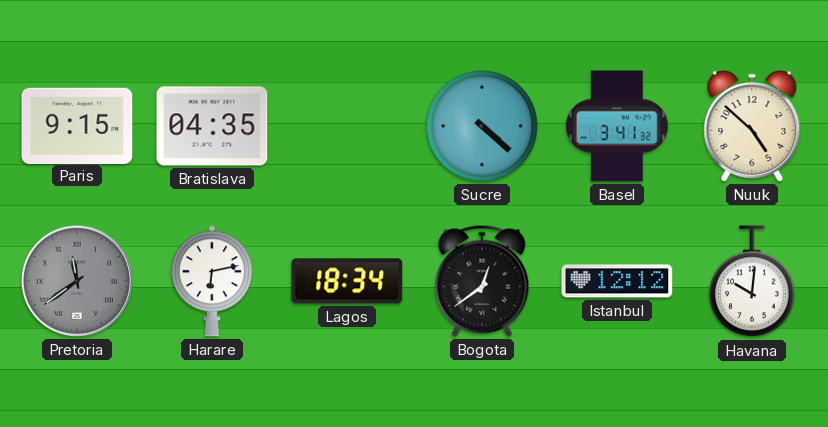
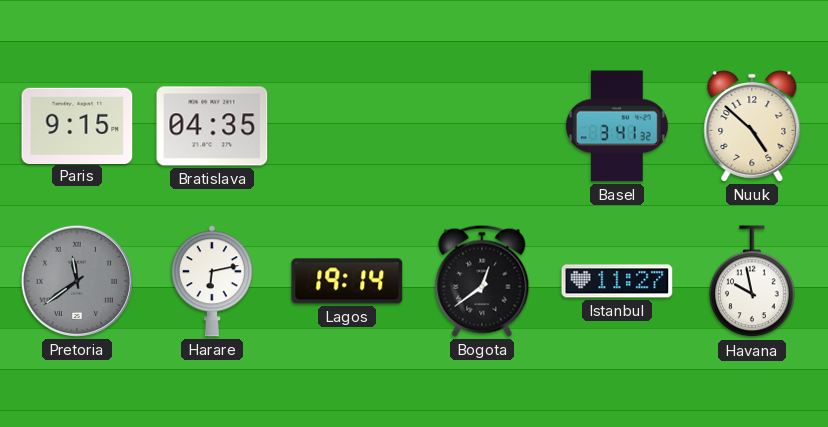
Sucre: 4:22 -> none
Lagos: 18:34 -> 19:14
Istanbul: 12:12 -> 11:27
Havana: 10:01 -> 9:58
